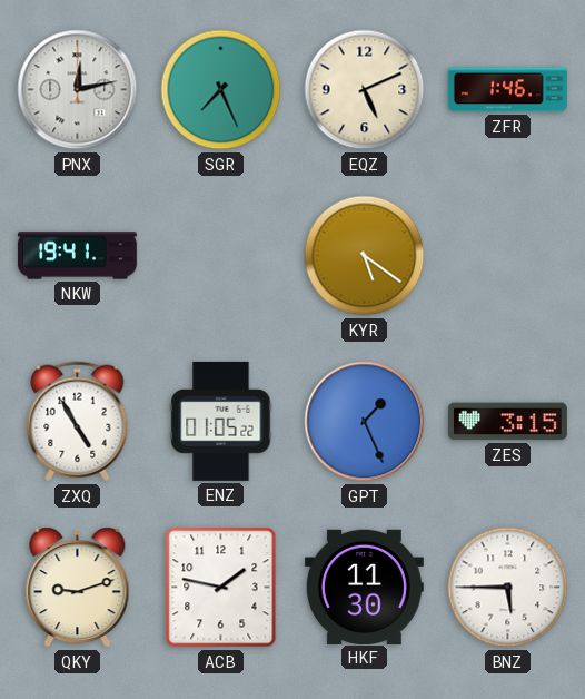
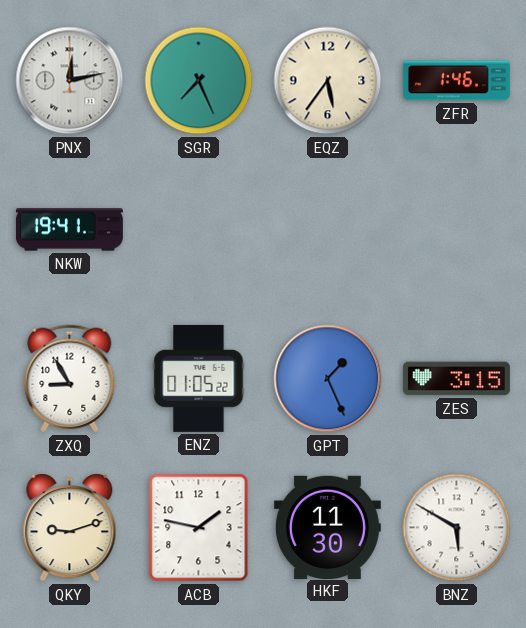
EQZ: 5:11 -> 5:36
KYR: 5:21 -> none
ZXQ: 4:55 -> 8:55
BNZ: 5:45 -> 5:50
